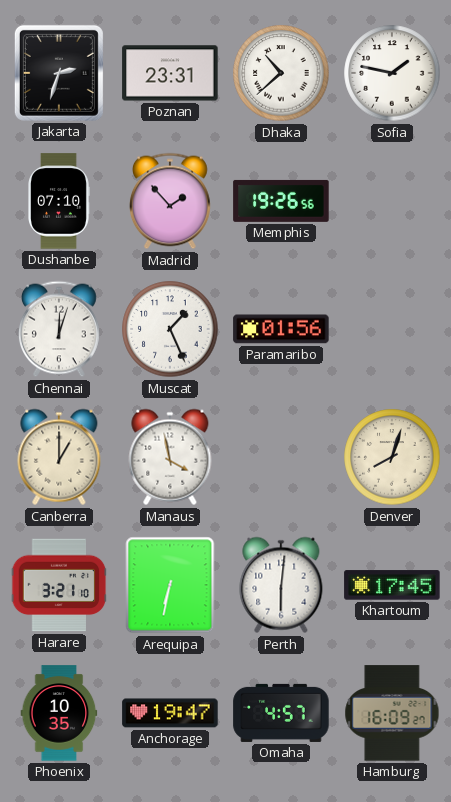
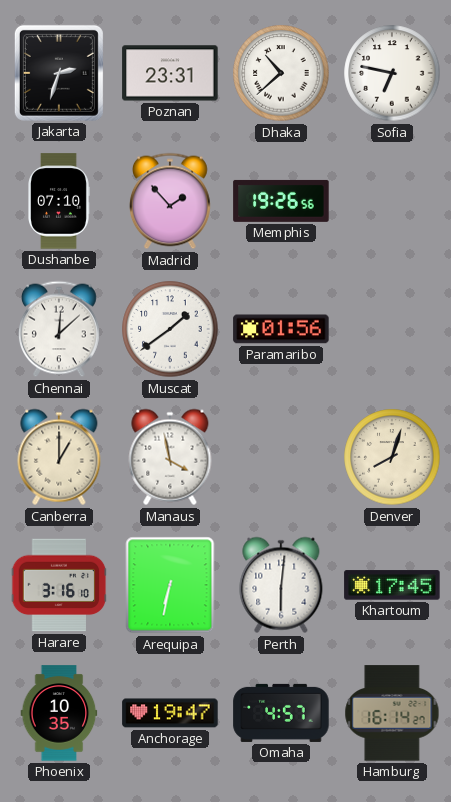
Sofia: 1:47 -> 6:47
Chennai: 12:03 -> 12:08
Muscat: 1:26 -> 1:39
Harare: 3:21 -> 3:16
Hamburg: 16:09 -> 16:14
